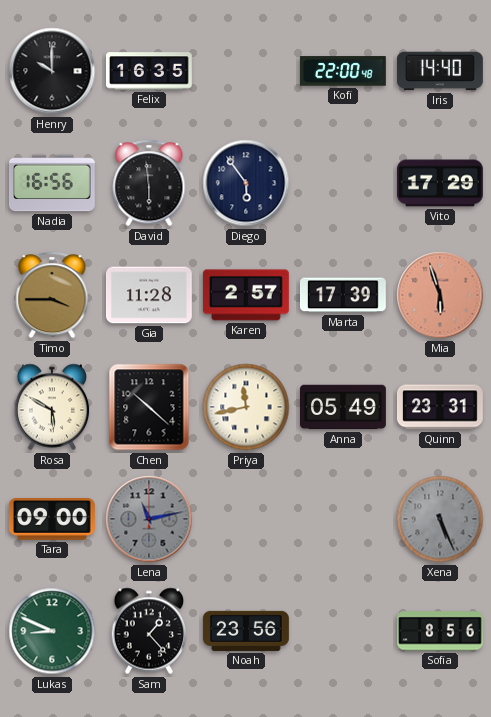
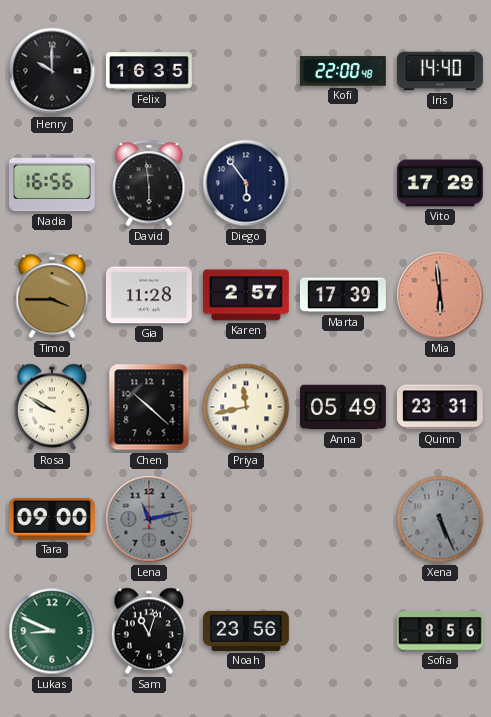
Mia: 5:57 -> 5:59
Rosa: 5:50 -> 9:50
Sam: 1:23 -> 11:03
